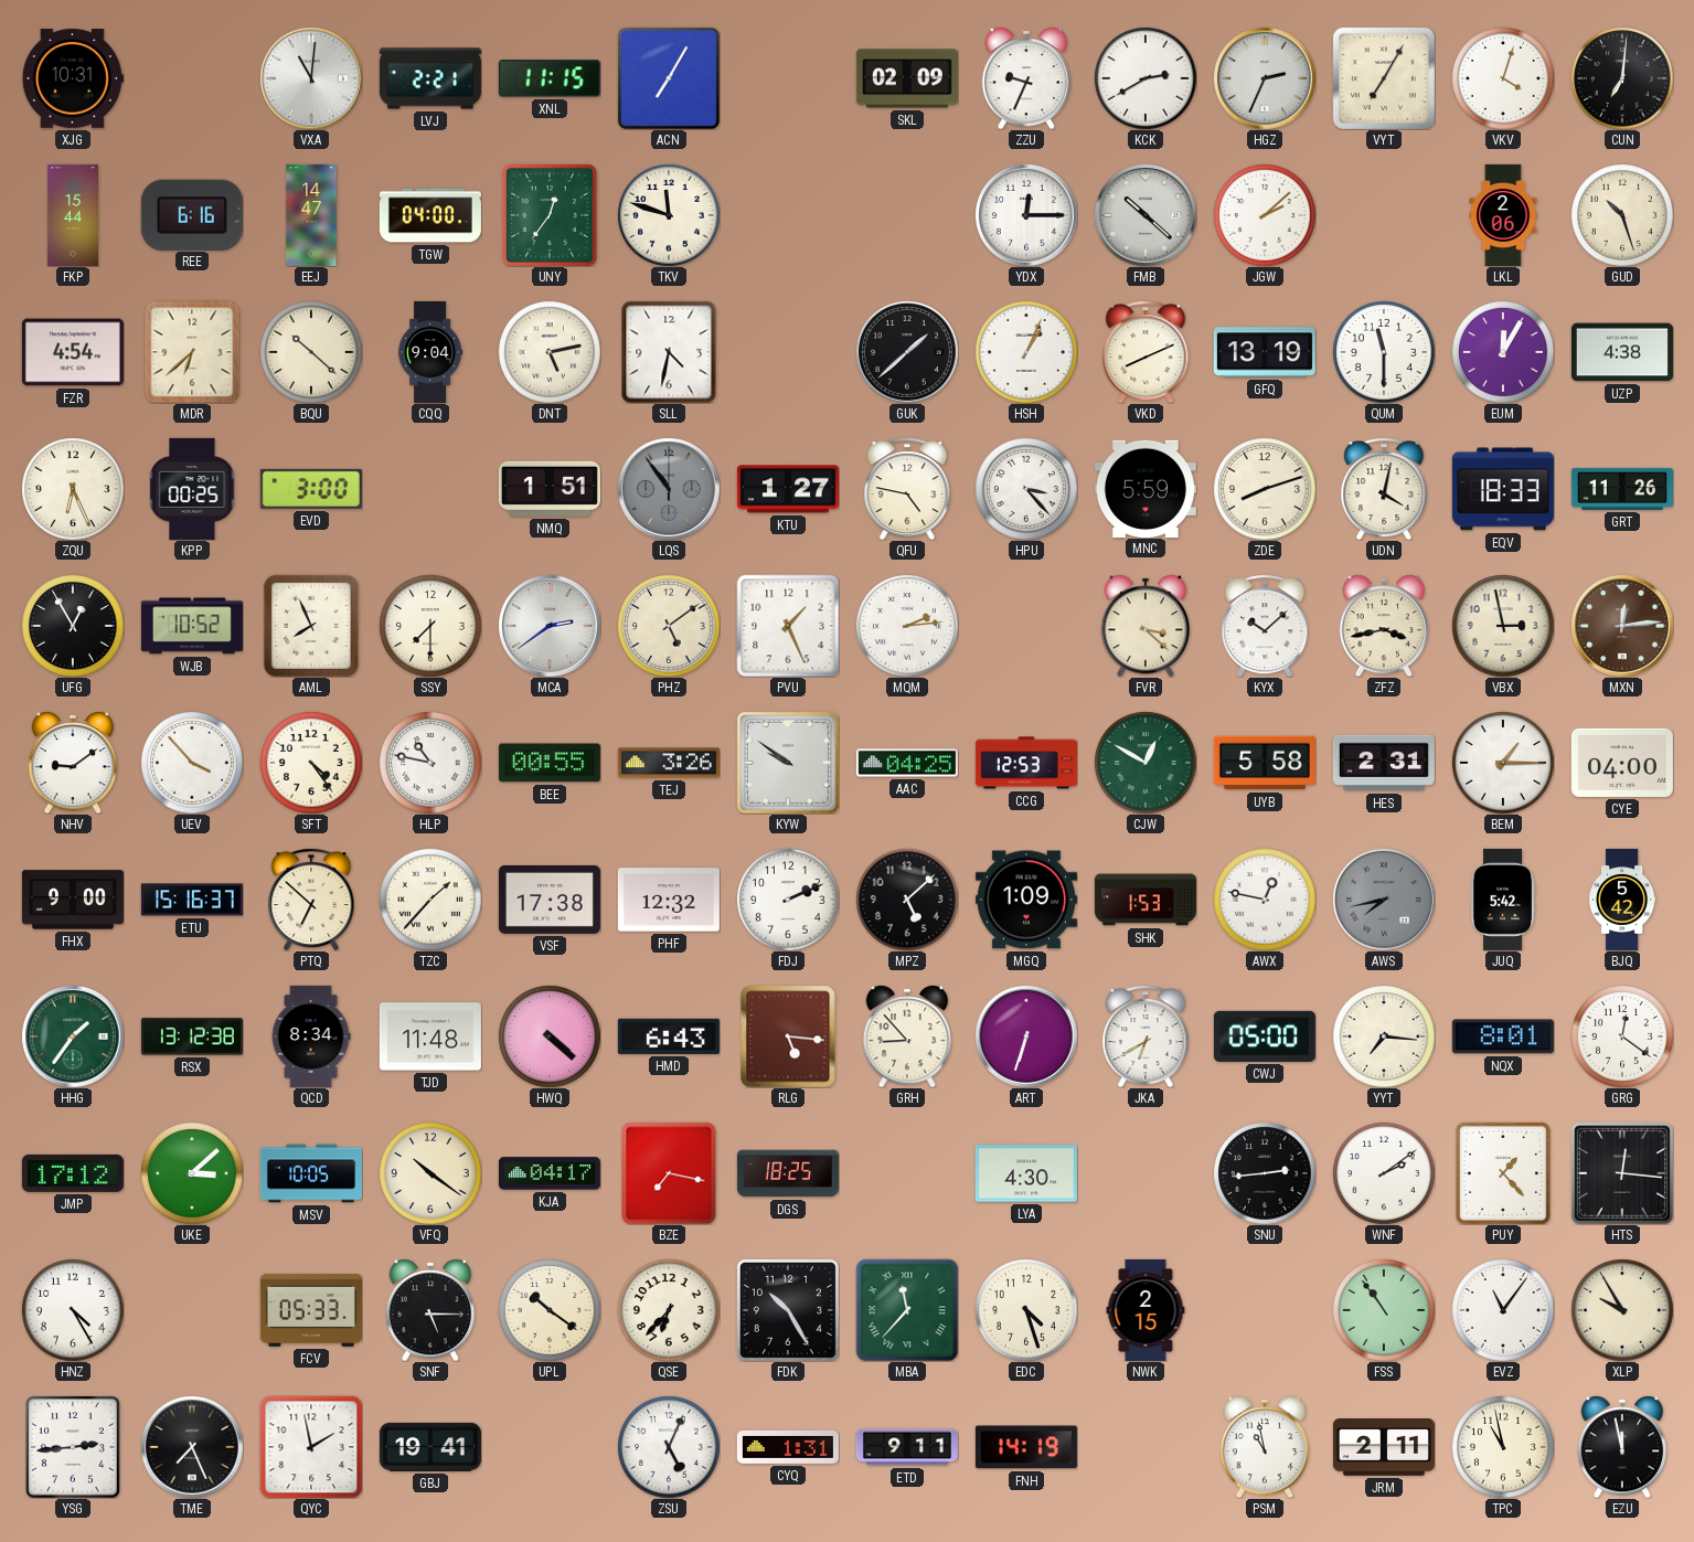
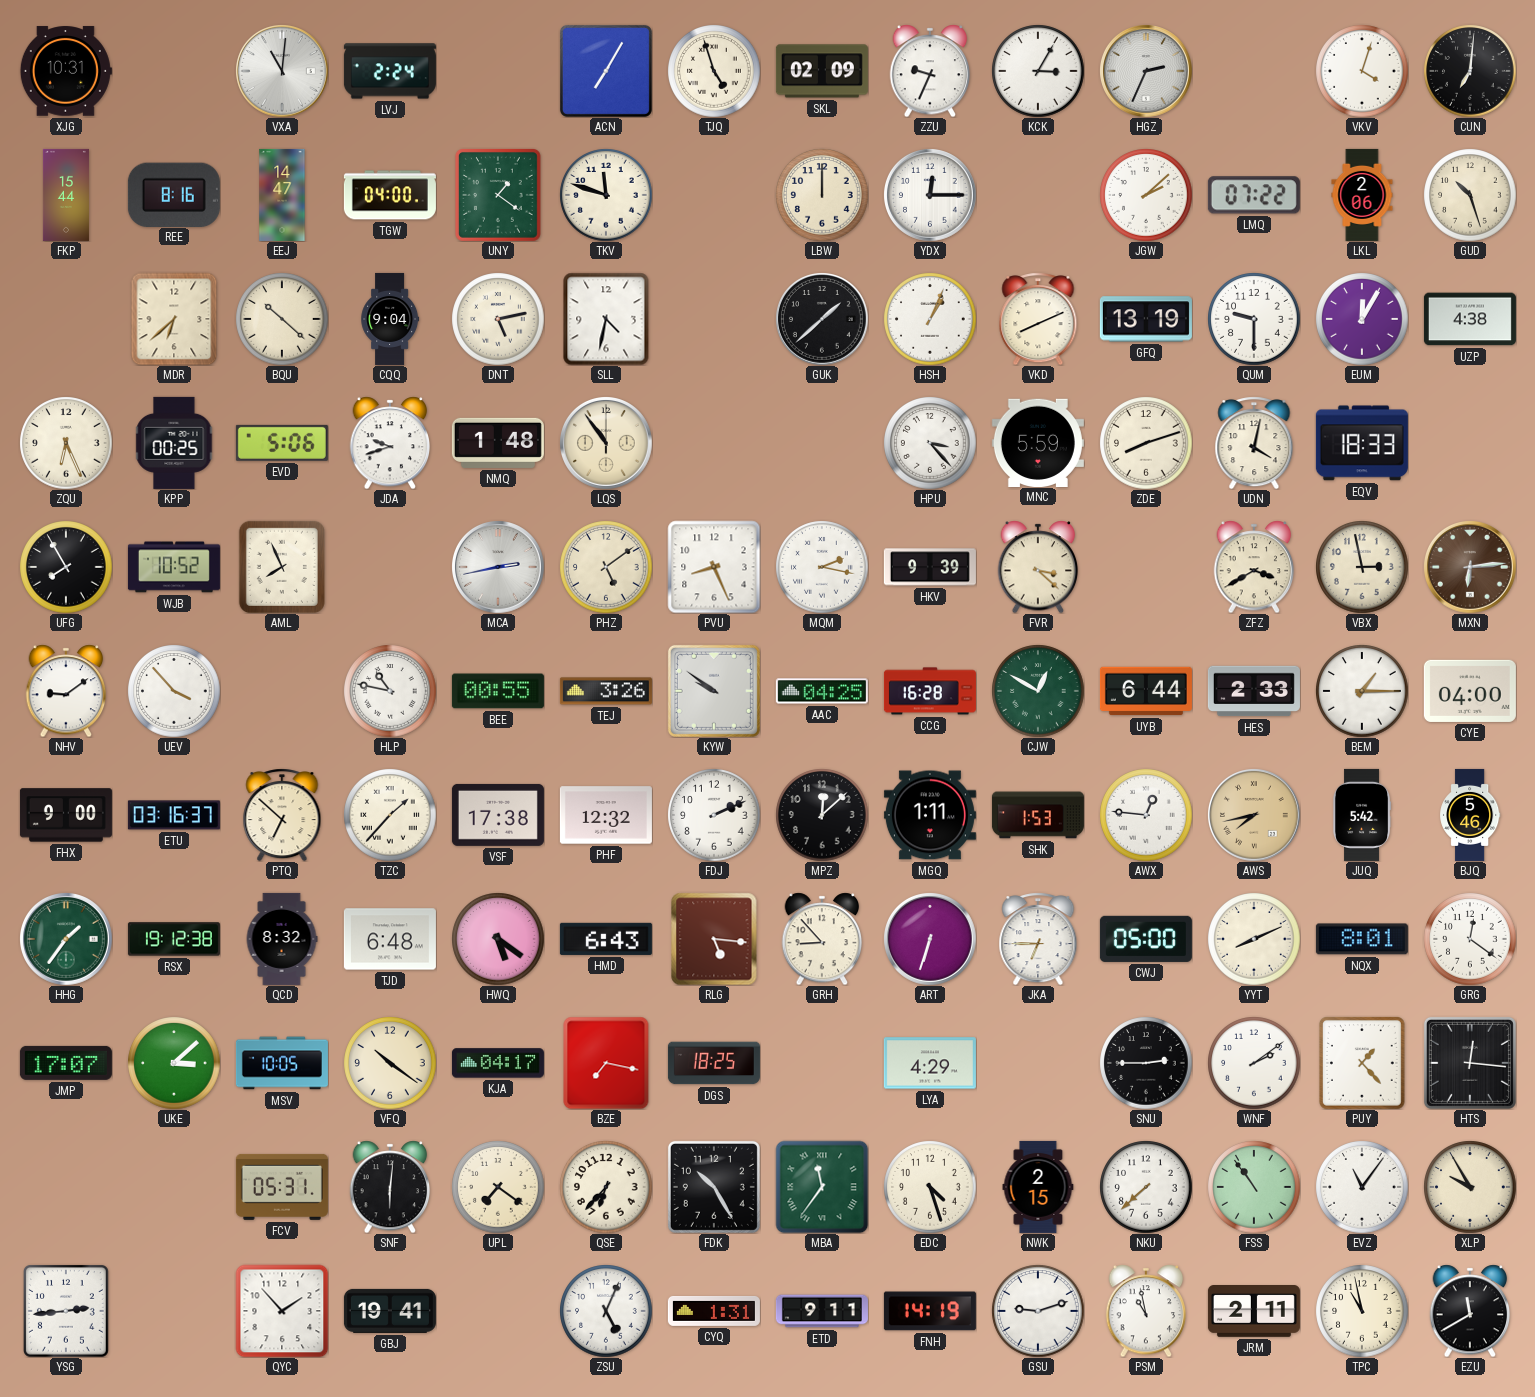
LVJ: 2:21 -> 2:24
XNL: 11:15 -> none
TJQ: none -> 4:57
KCK: 2:40 -> 3:05
VYT: 7:05 -> none
REE: 6:16 -> 8:16
UNY: 12:36 -> 1:21
LBW: none -> 12:00
FMB: 10:22 -> none
LMQ: none -> 07:22
FZR: 4:54 -> none
QUM: 11:30 -> 9:30
EVD: 3:00 -> 5:06
JDA: none -> 9:42
NMQ: 1:51 -> 1:48
LQS dial: grey -> cream
KTU: 1:27 -> none
QFU: 4:47 -> none
GRT: 11:26 -> none
UFG: 12:55 -> 7:55
SSY: 7:30 -> none
MCA: 2:39 -> 2:43
PVU: 1:26 -> 8:26
MQM: 2:14 -> 2:17
HKV: none -> 9:39
KYX: 10:08 -> none
ZFZ: 3:43 -> 3:40
MXN: 12:14 -> 6:14
SFT: 4:24 -> none
CCG: 12:53 -> 16:28
UYB: 5:58 -> 6:44
HES: 2:31 -> 2:33
ETU: 15:16 -> 03:16
MPZ: 5:08 -> 12:08
MGQ: 1:09 -> 1:11
AWX: 12:47 -> 12:46
AWS dial: grey -> champagne
BJQ: 5:42 -> 5:46
RSX: 13:12 -> 19:12
QCD: 8:34 -> 8:32
TJD: 11:48 -> 6:48
HWQ: 4:22 -> 5:21
JKA: 6:40 -> 6:45
YYT: 7:16 -> 8:11
JMP: 17:12 -> 17:07
LYA: 4:30 -> 4:29
SNU: 2:44 -> 2:45
HNZ: 4:25 -> none
FCV: 05:33 -> 05:31
SNF: 5:15 -> 6:01
UPL: 10:21 -> 7:21
MBA: 11:37 -> 11:36
NKU: none -> 7:38
TME: 7:26 -> none
QYC: 1:58 -> 1:53
GSU: none -> 9:12
EZU: 11:58 -> 11:40
